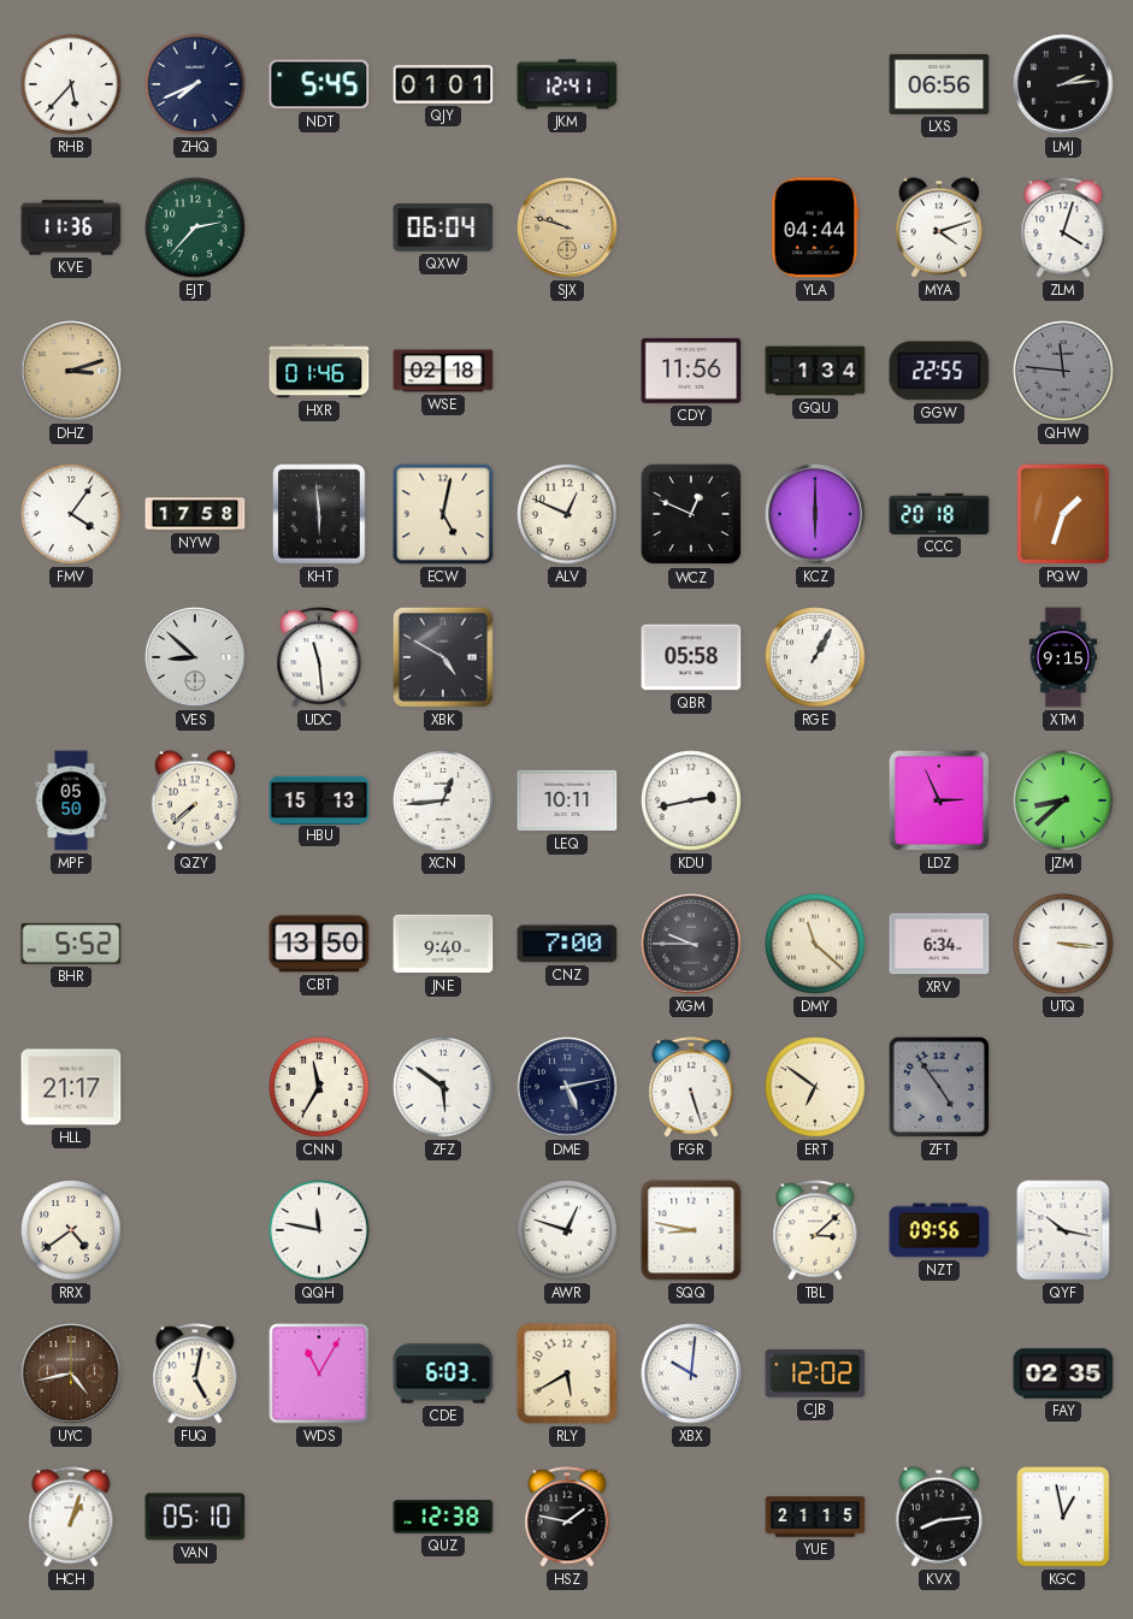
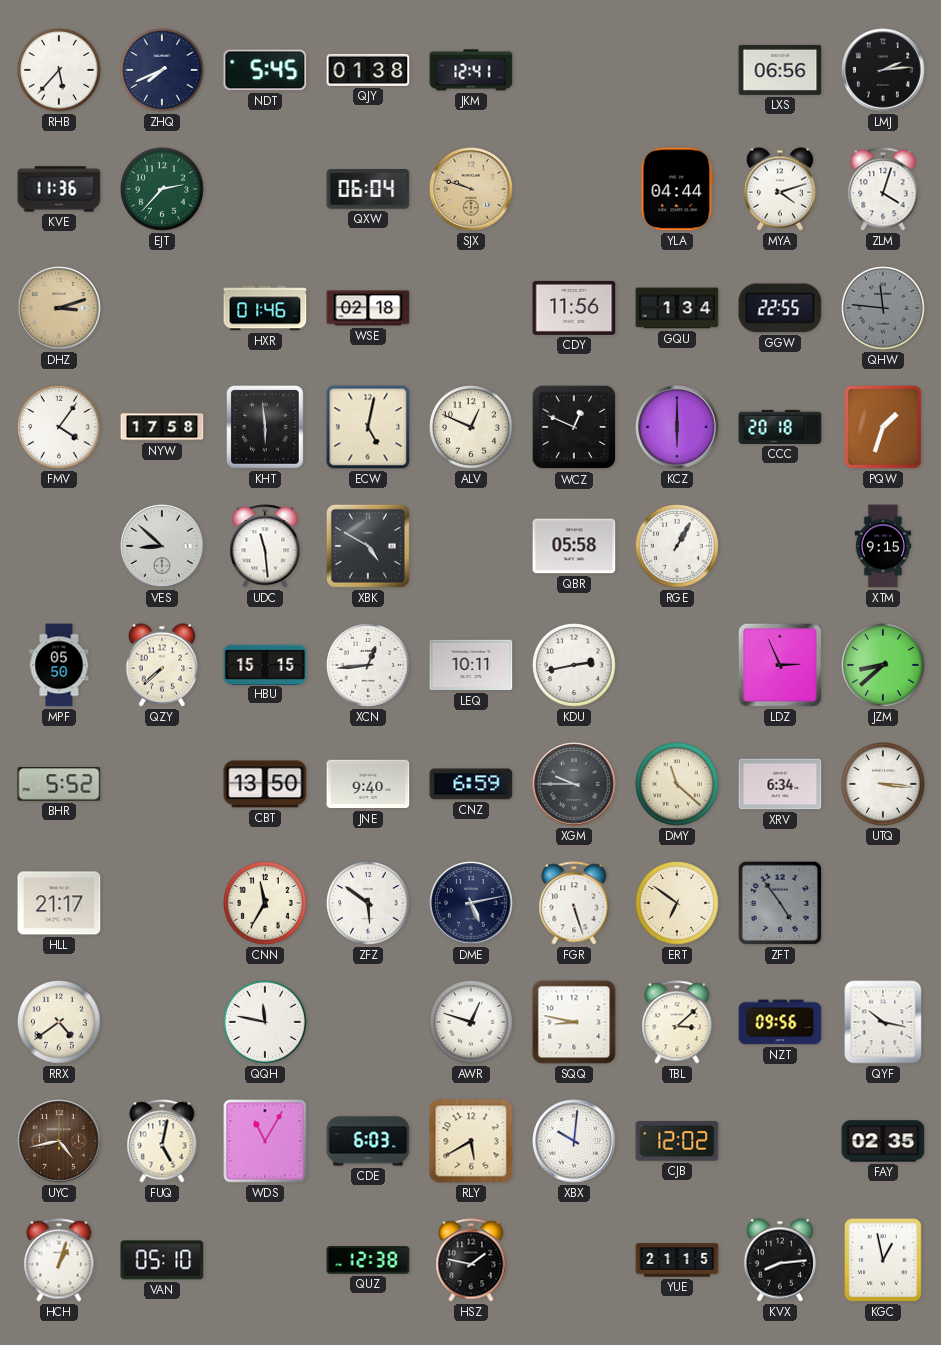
QJY: 01:01 -> 01:38
HBU: 15:13 -> 15:15
CNZ: 7:00 -> 6:59
